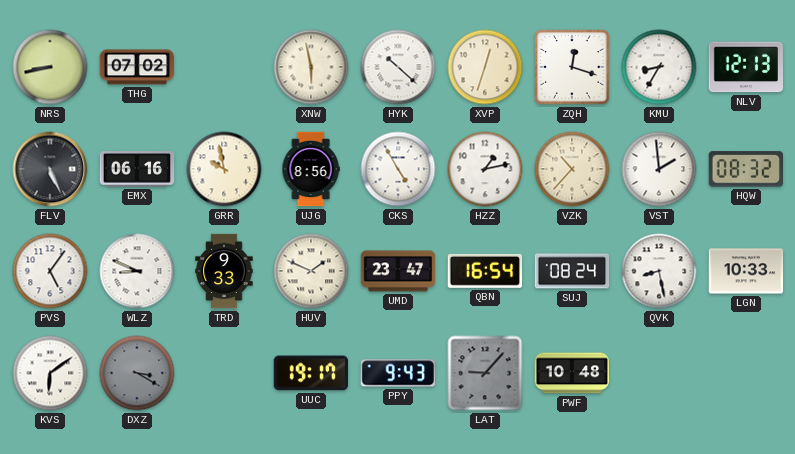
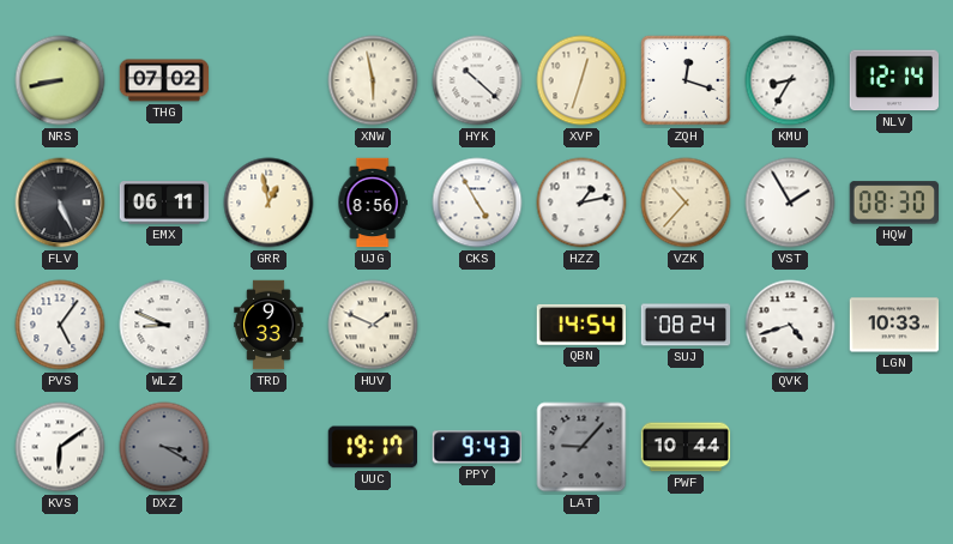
NLV: 12:13 -> 12:14
EMX: 06:16 -> 06:11
GRR: 9:58 -> 12:58
VST: 1:59 -> 1:55
HQW: 08:32 -> 08:30
UMD: 23:47 -> none
QBN: 16:54 -> 14:54
QVK: 8:28 -> 4:42
PWF: 10:48 -> 10:44
